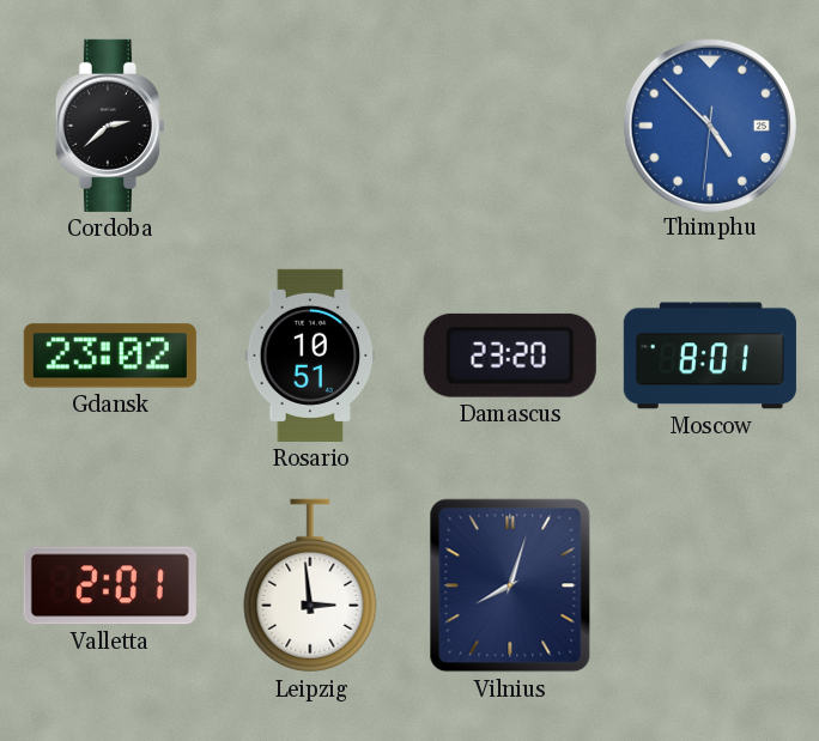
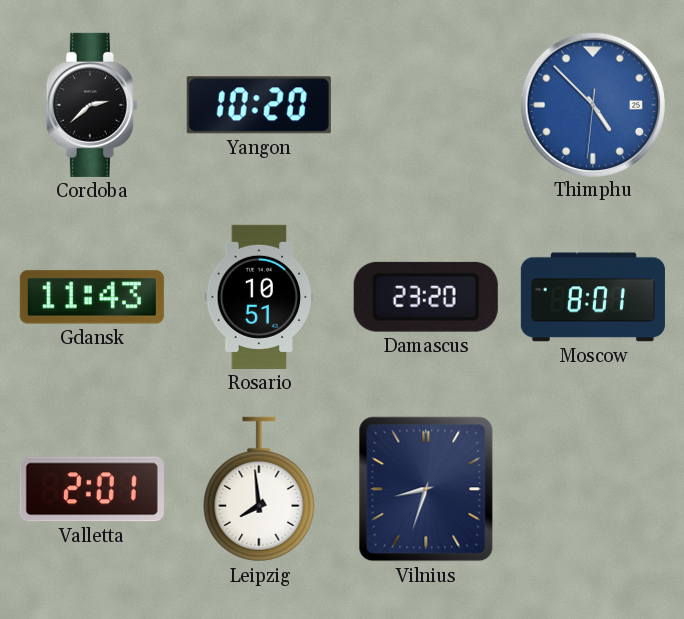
Yangon: none -> 10:20
Gdansk: 23:02 -> 11:43
Leipzig: 2:59 -> 7:59
Vilnius: 8:03 -> 8:33
